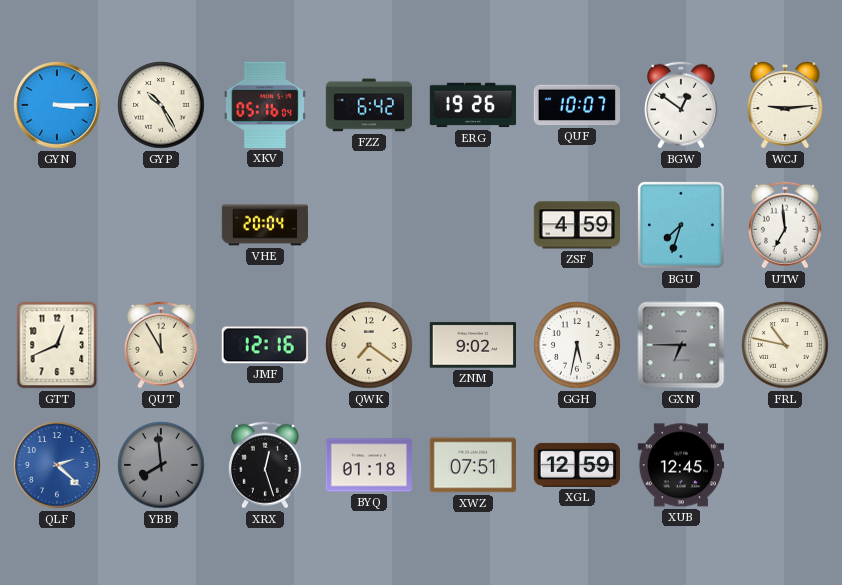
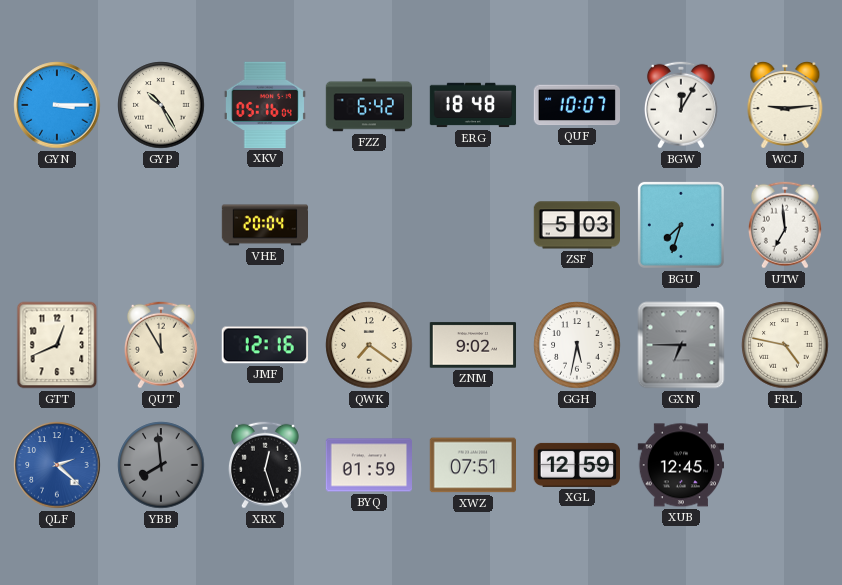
ERG: 19:26 -> 18:48
BGW: 12:51 -> 12:05
ZSF: 4:59 -> 5:03
FRL: 10:47 -> 4:47
BYQ: 01:18 -> 01:59
